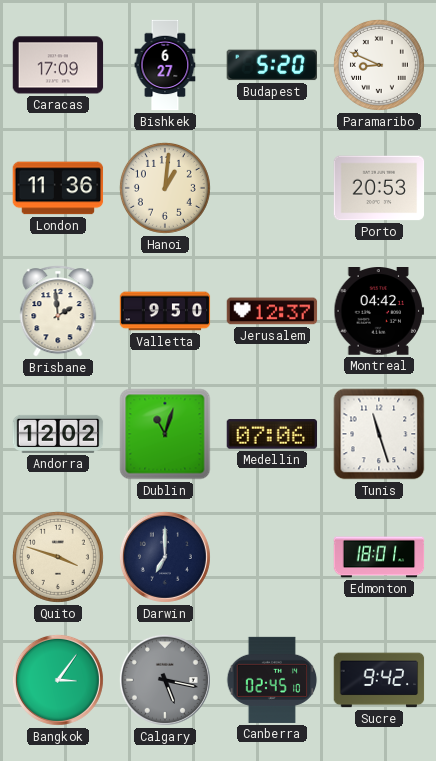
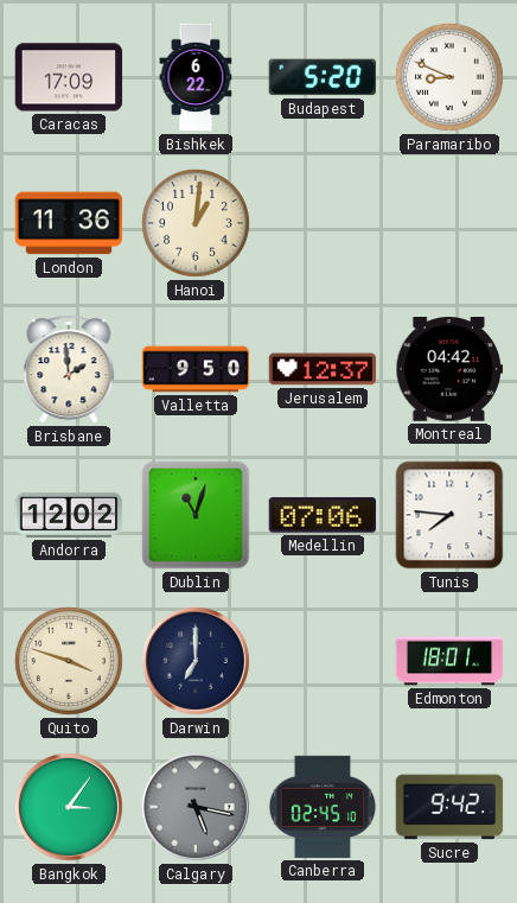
Bishkek: 6:27 -> 6:22
Porto: 20:53 -> none
Tunis: 11:27 -> 7:46
